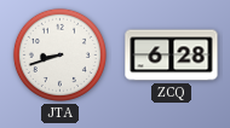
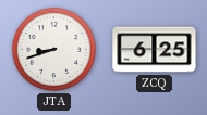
ZCQ: 6:28 -> 6:25
